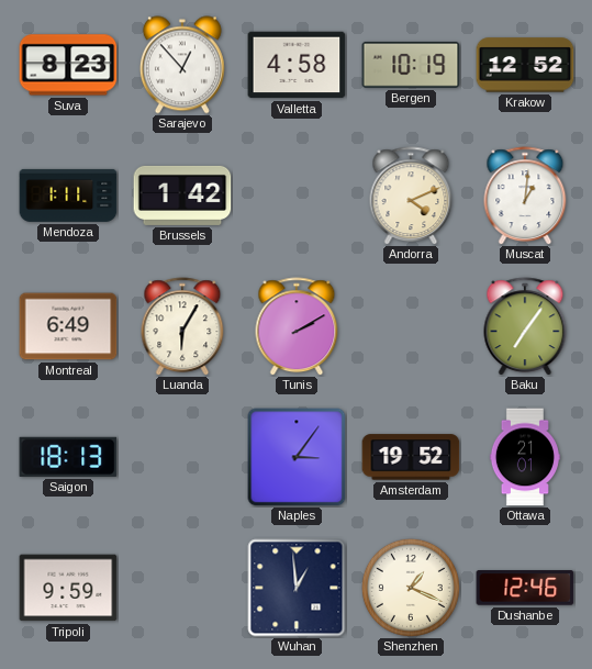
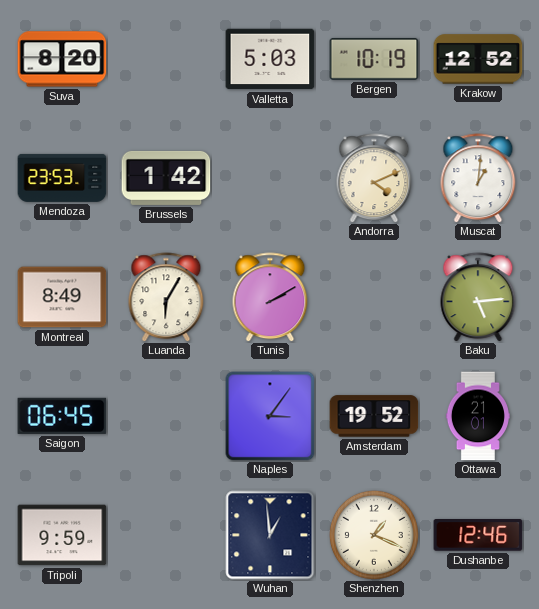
Suva: 8:23 -> 8:20
Sarajevo: 12:53 -> none
Valletta: 4:58 -> 5:03
Mendoza: 1:11 -> 23:53
Montreal: 6:49 -> 8:49
Baku: 7:06 -> 5:14
Saigon: 18:13 -> 06:45
